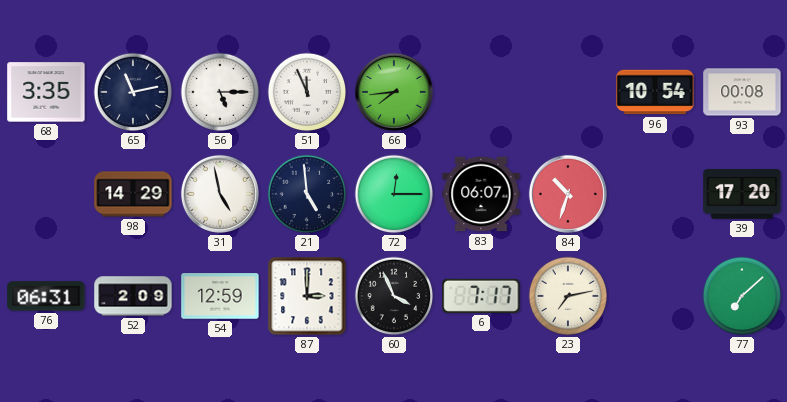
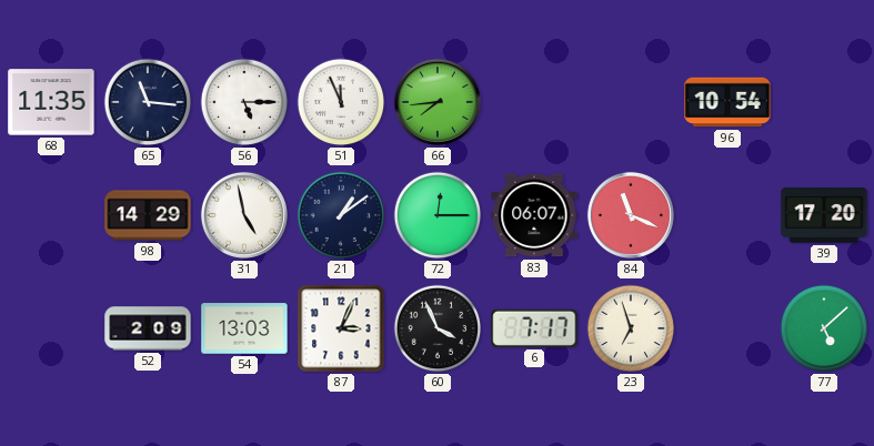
68: 3:35 -> 11:35
65: 11:13 -> 11:16
93: 00:08 -> none
21: 4:59 -> 1:09
84: 10:33 -> 11:19
76: 06:31 -> none
54: 12:59 -> 13:03
87: 3:00 -> 3:04
23: 7:13 -> 6:57
77: 7:08 -> 5:08
